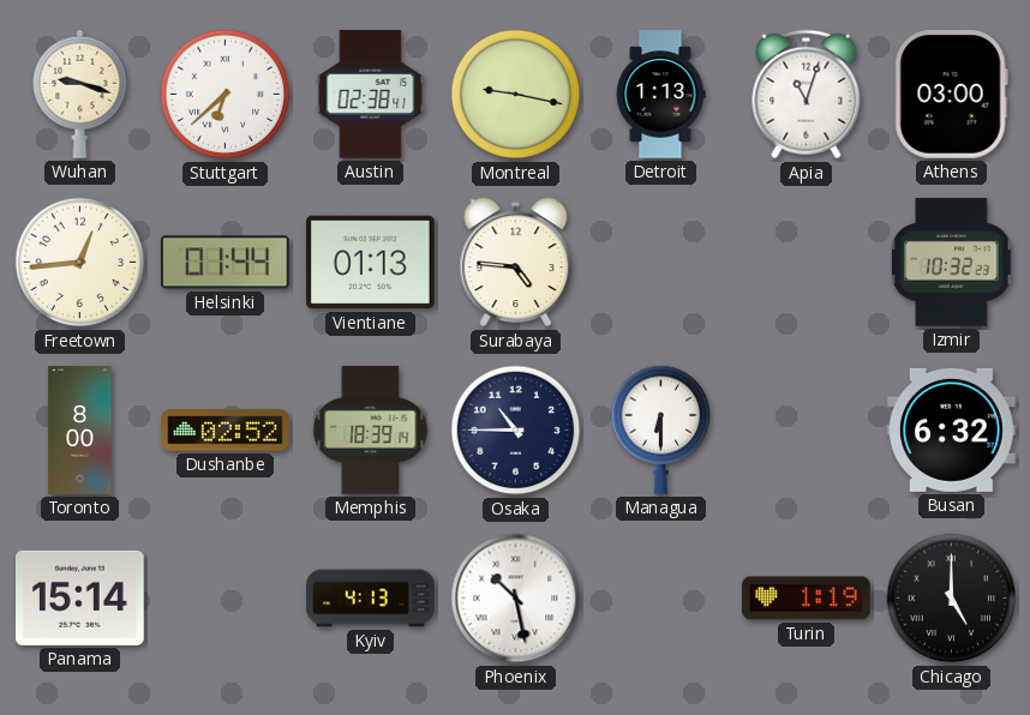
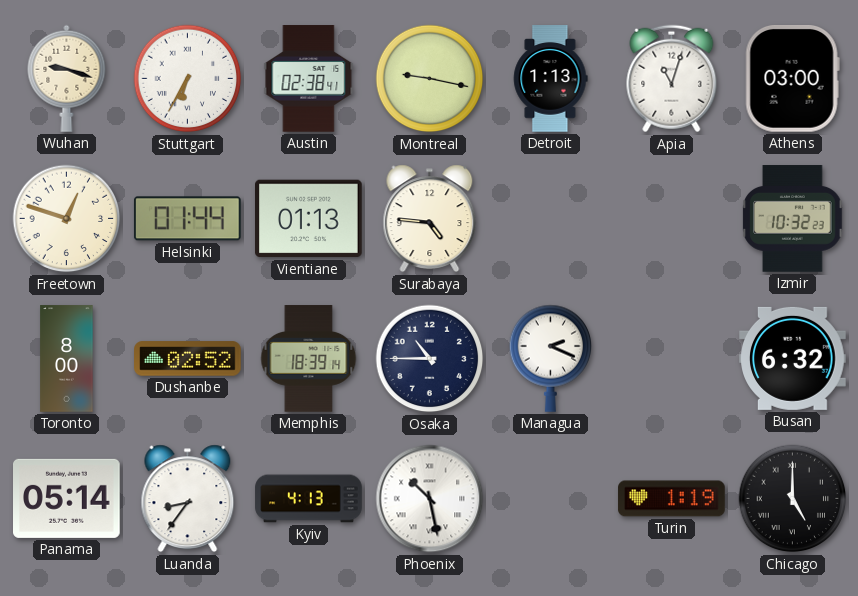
Stuttgart: 6:38 -> 6:35
Freetown: 12:44 -> 12:48
Managua: 6:30 -> 2:19
Panama: 15:14 -> 05:14
Luanda: none -> 8:36
